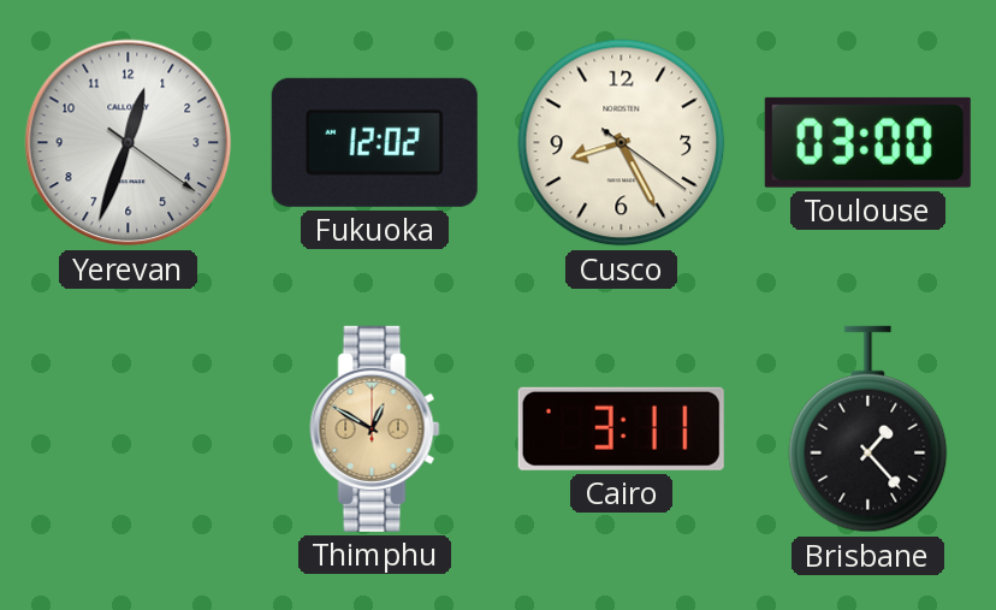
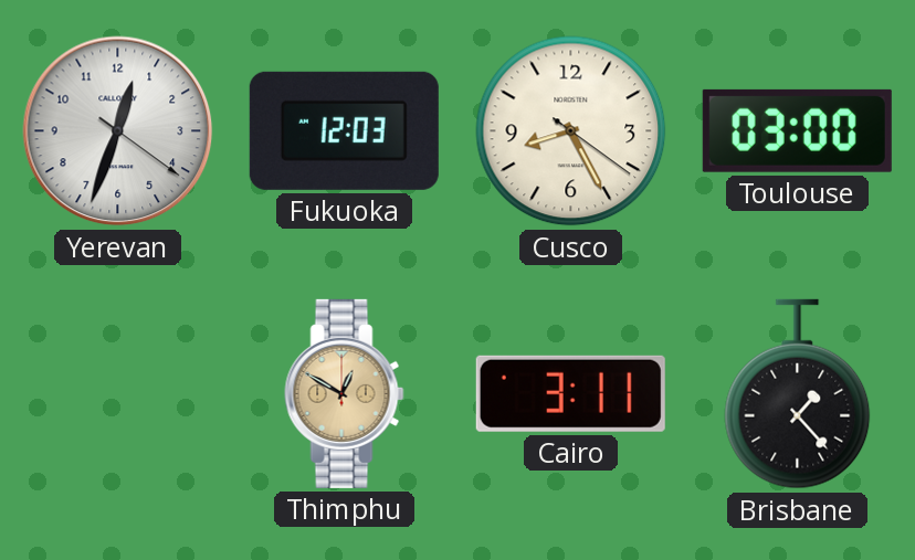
Fukuoka: 12:02 -> 12:03
